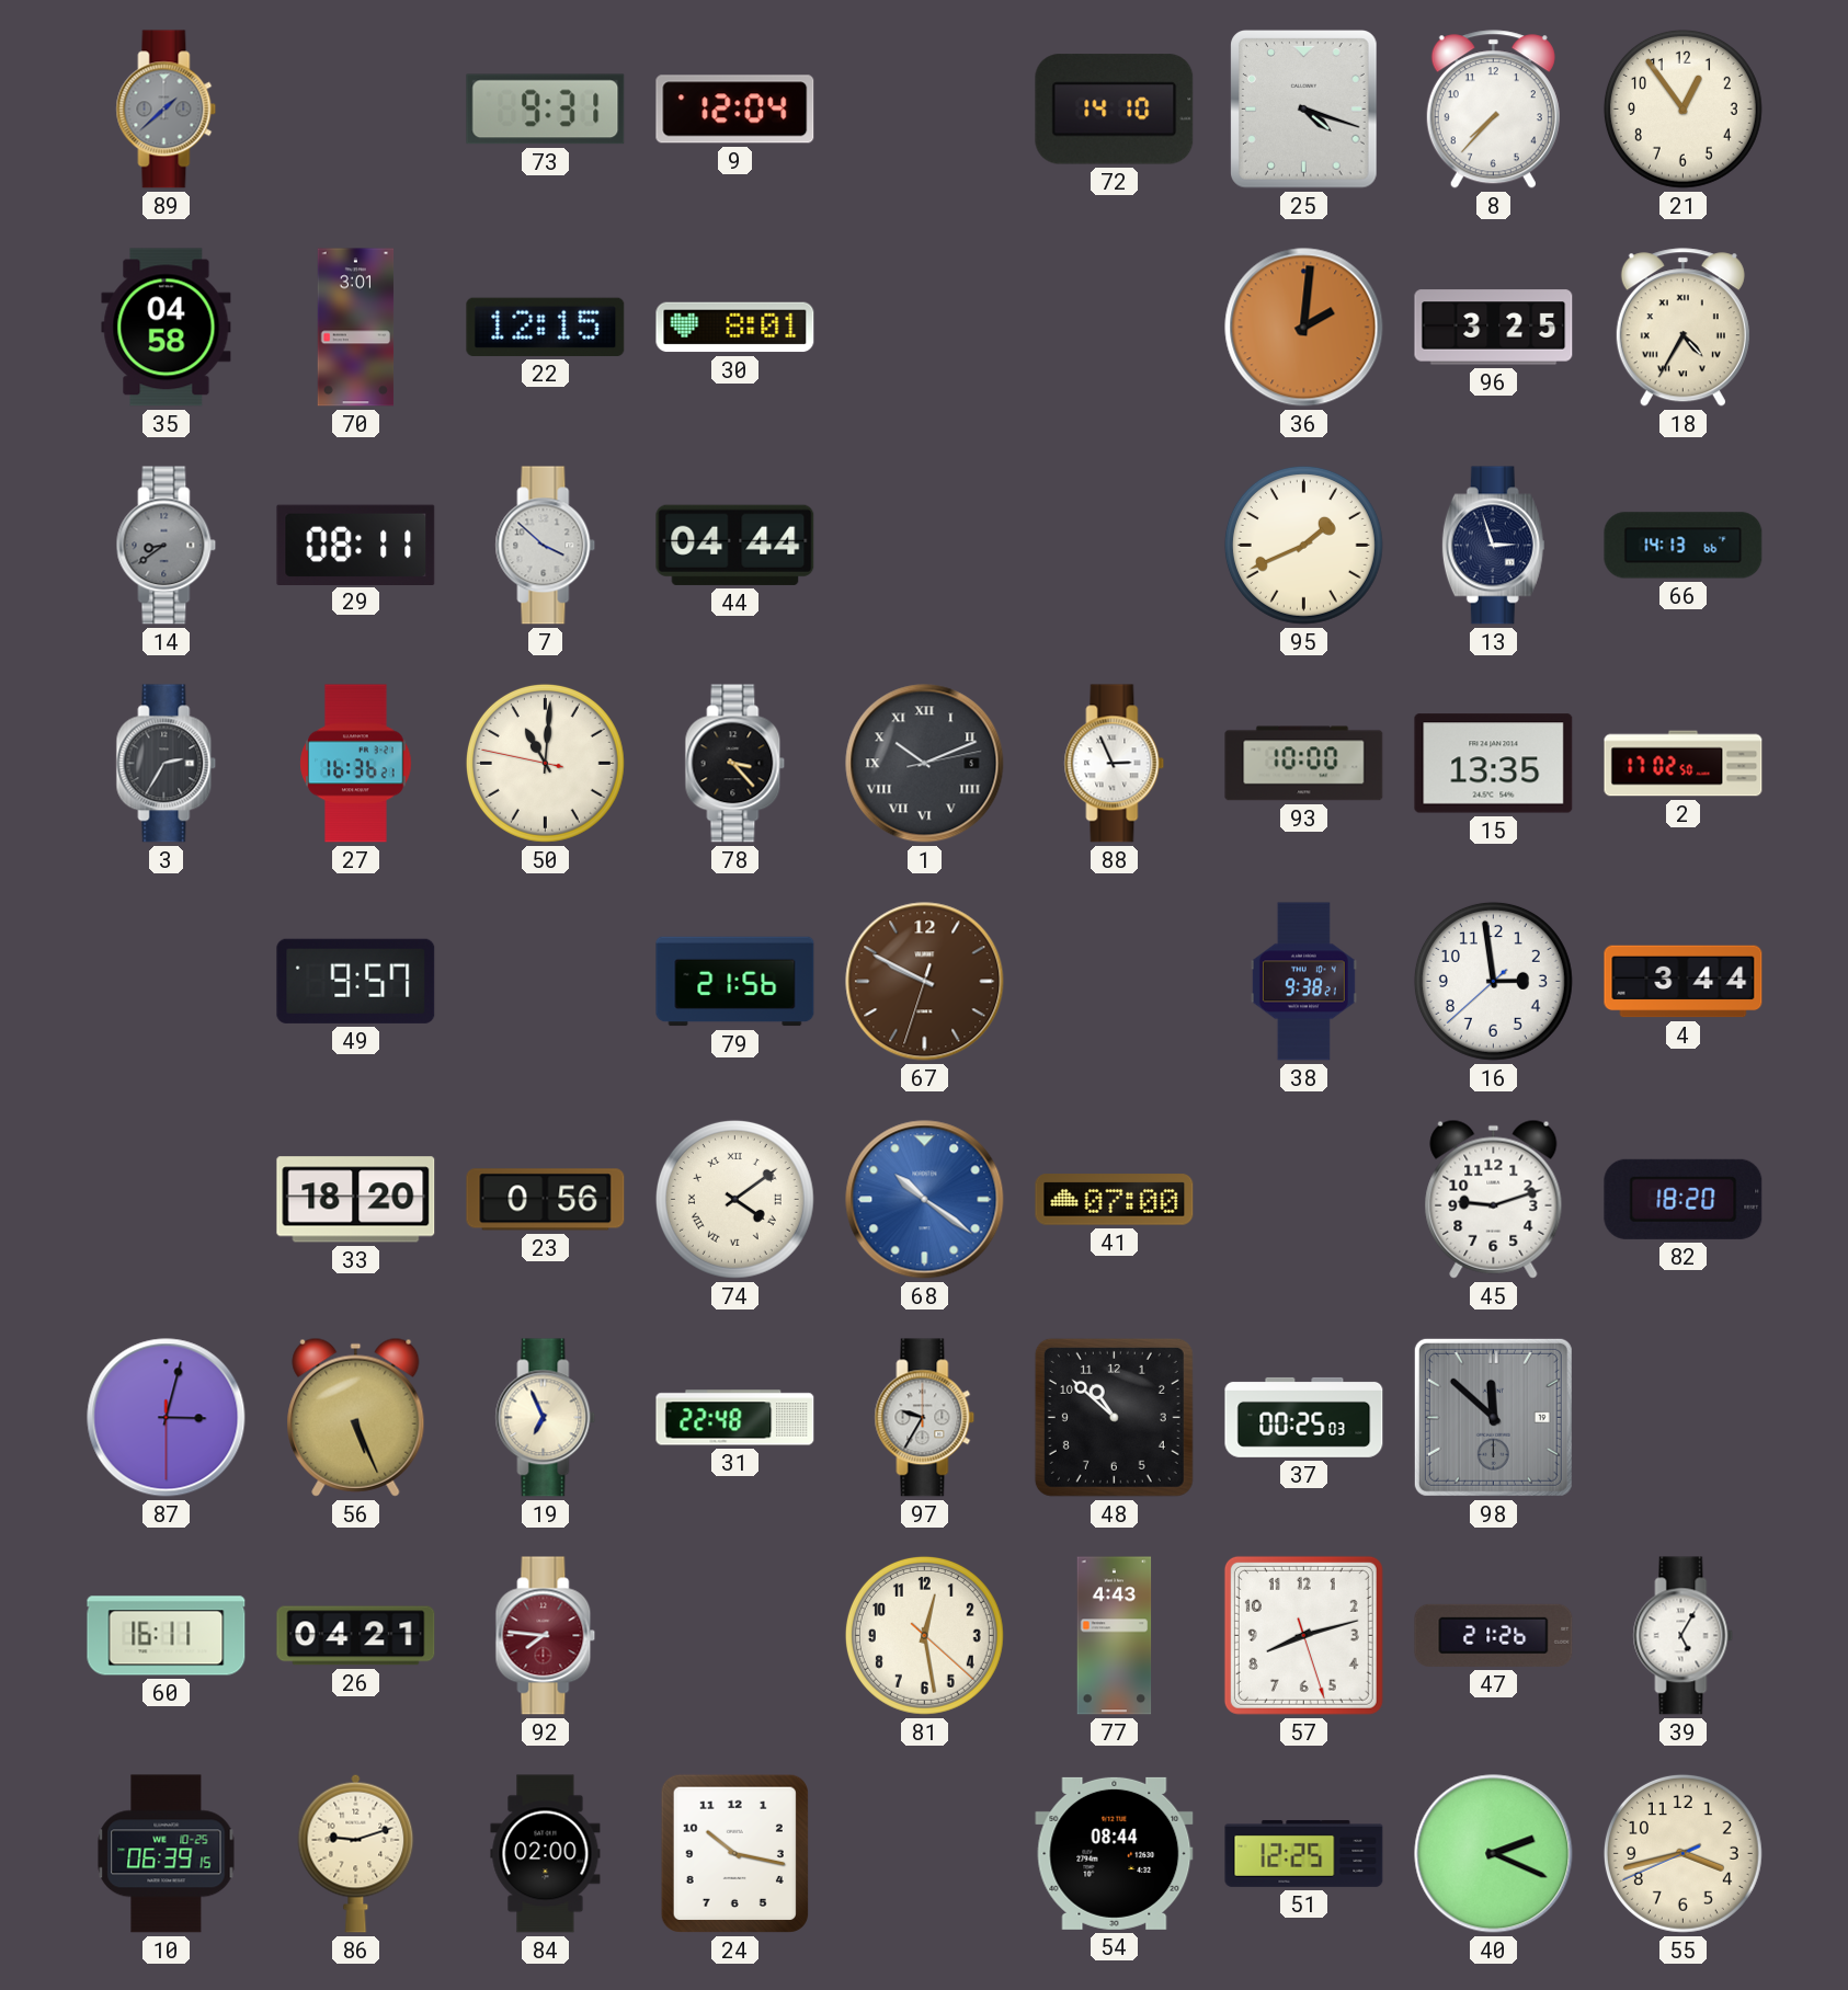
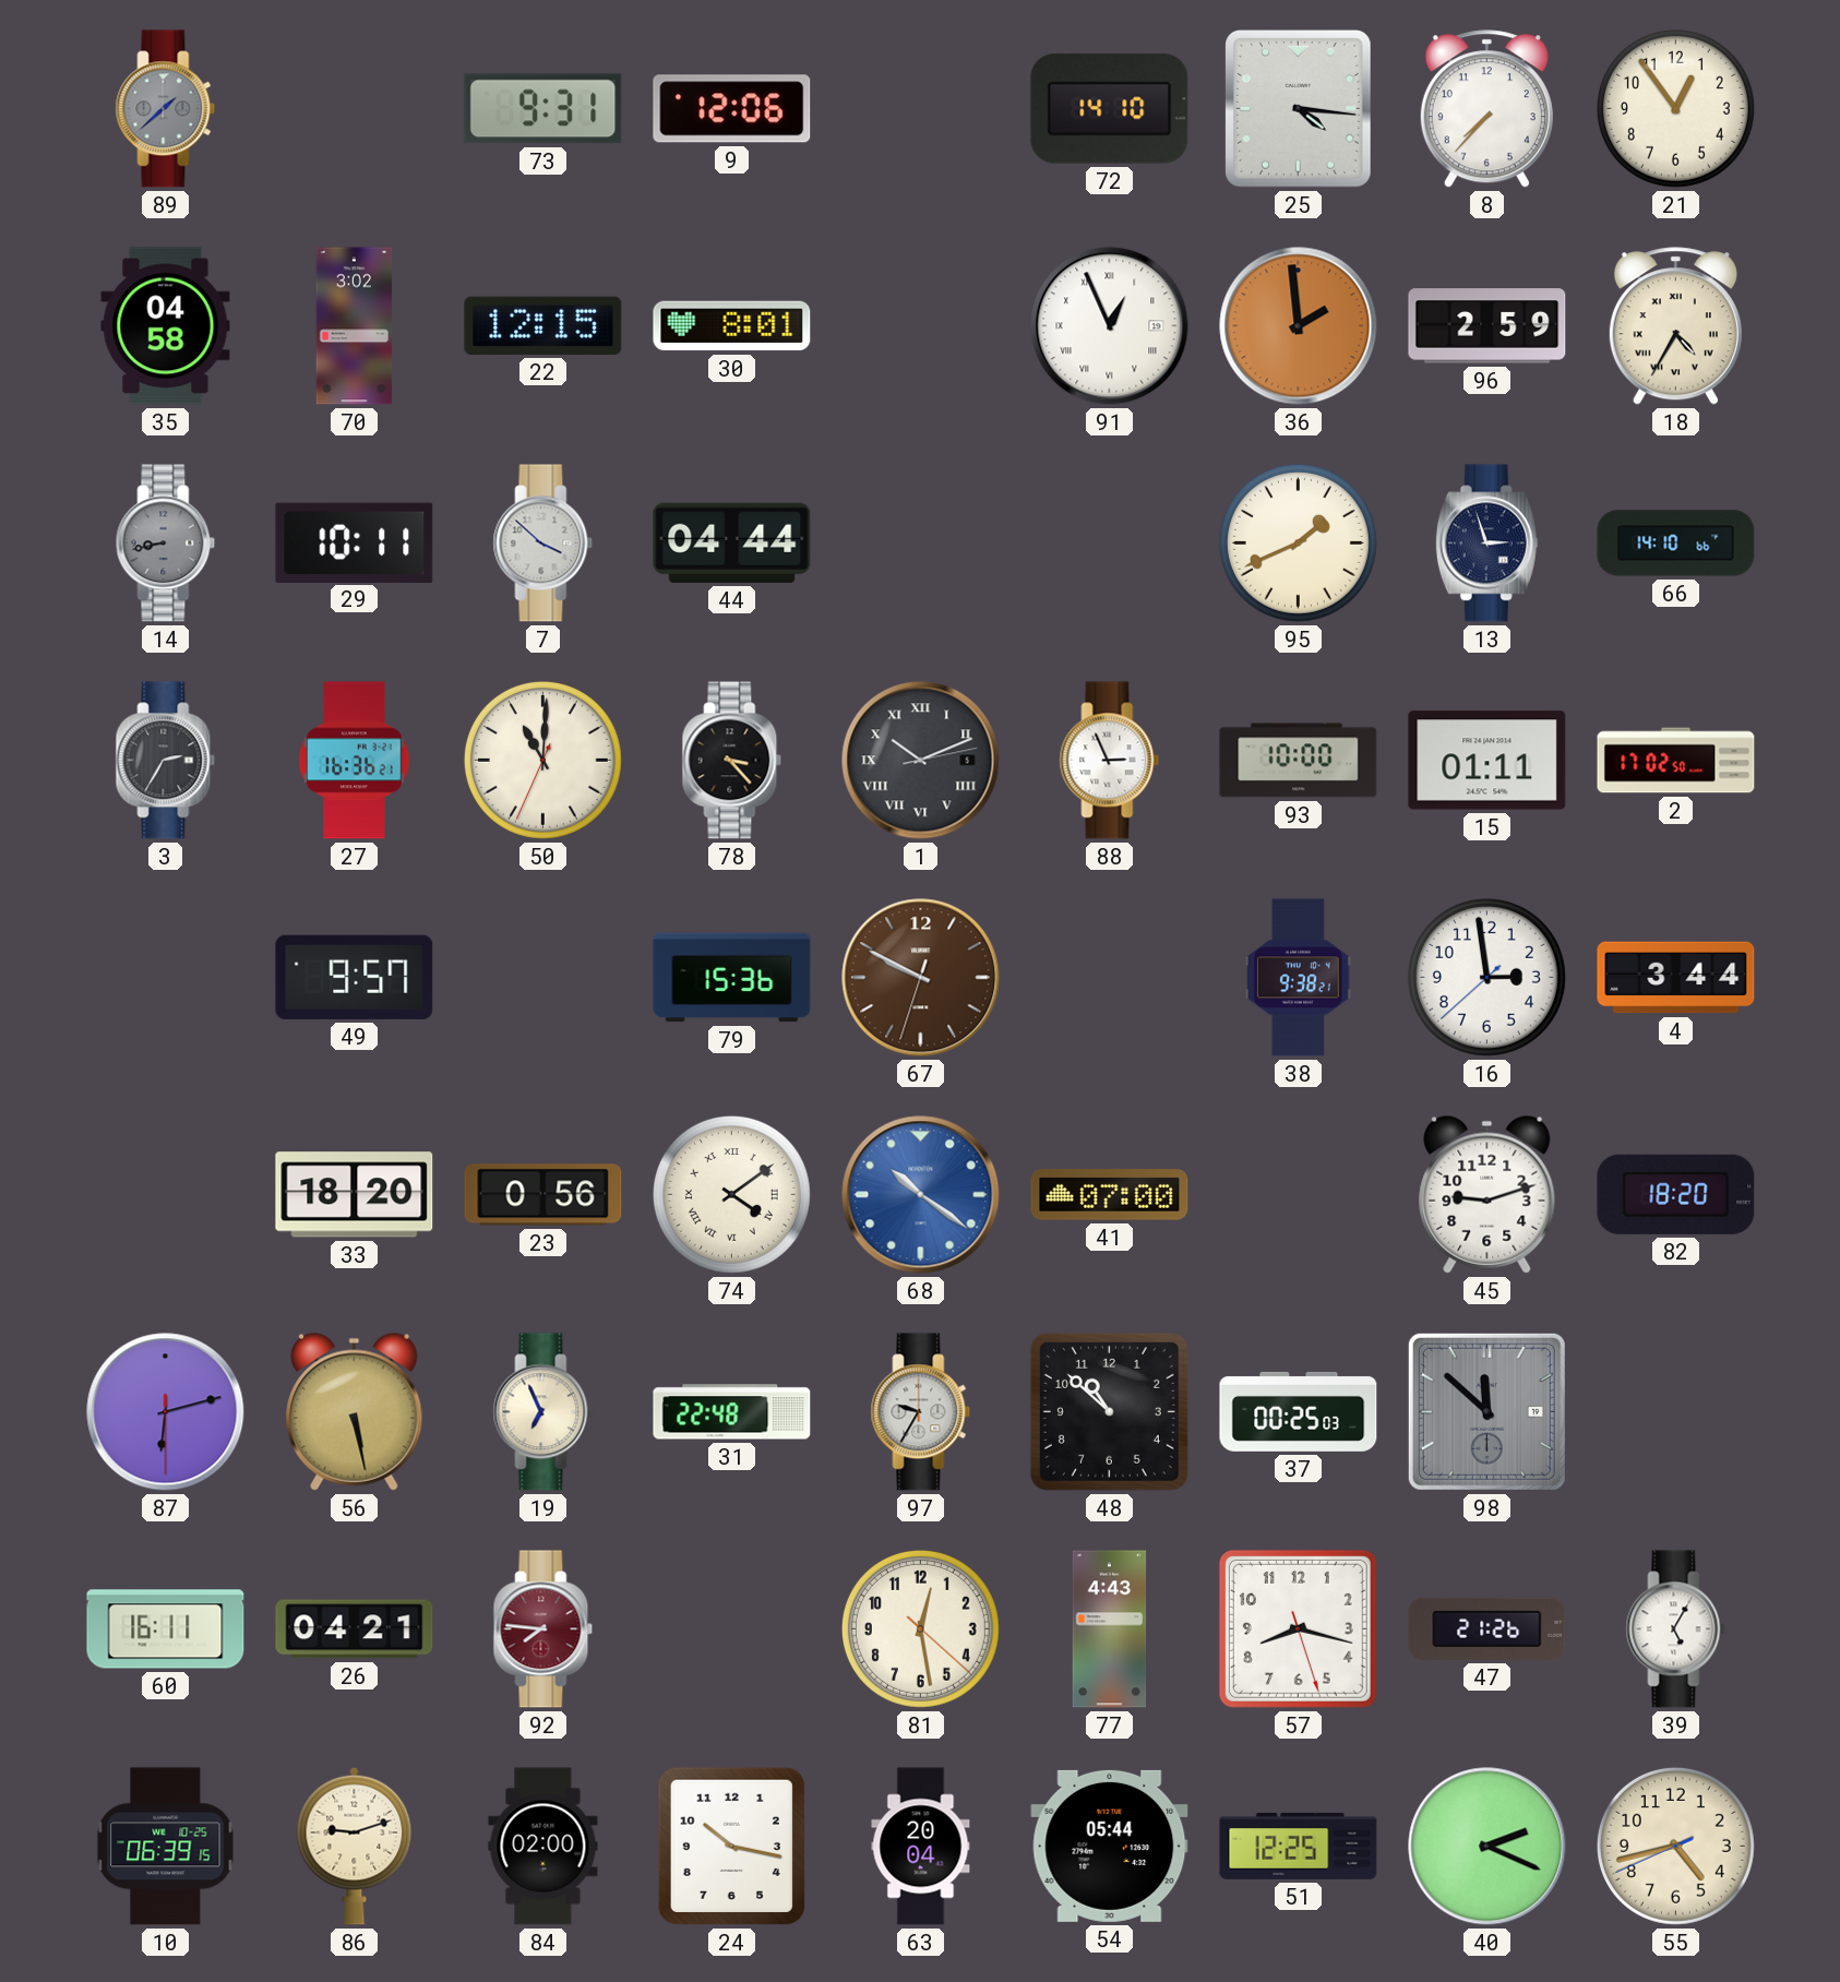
9: 12:04 -> 12:06
25: 4:18 -> 4:16
70: 3:01 -> 3:02
91: none -> 12:56
36: 2:01 -> 1:59
96: 3:25 -> 2:59
14: 8:39 -> 8:43
29: 08:11 -> 10:11
66: 14:13 -> 14:10
50: 11:00:47 -> 11:00:34
15: 13:35 -> 01:11
79: 21:56 -> 15:36
87: 3:02 -> 6:12
56: 5:26 -> 5:28
57: 8:12 -> 8:17
63: none -> 20:04
54: 08:44 -> 05:44
55: 3:42 -> 4:42
